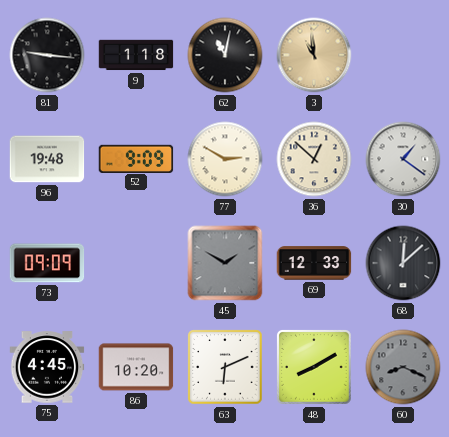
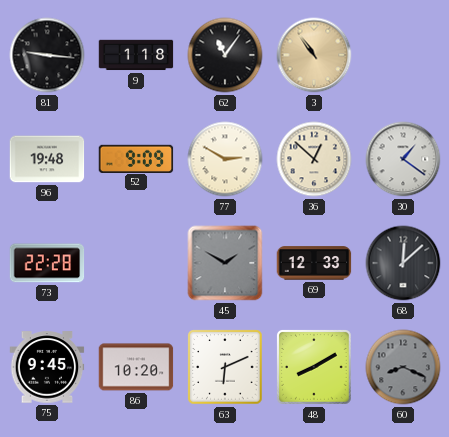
62: 11:02 -> 11:06
3: 10:59 -> 10:54
73: 09:09 -> 22:28
75: 4:45 -> 9:45
